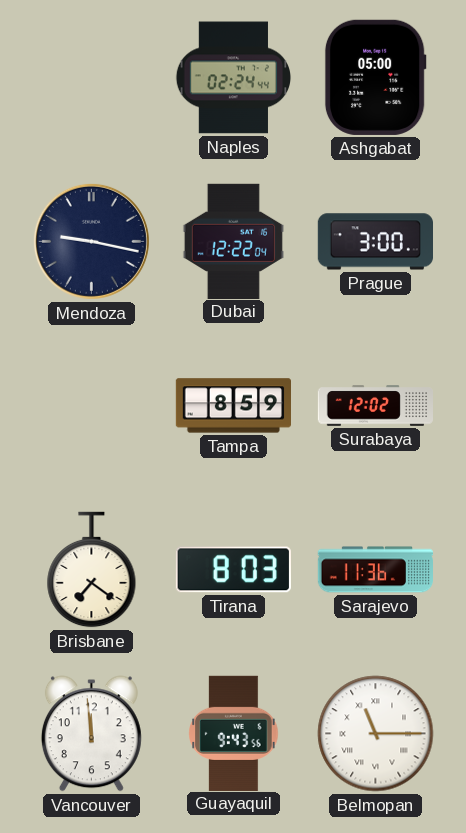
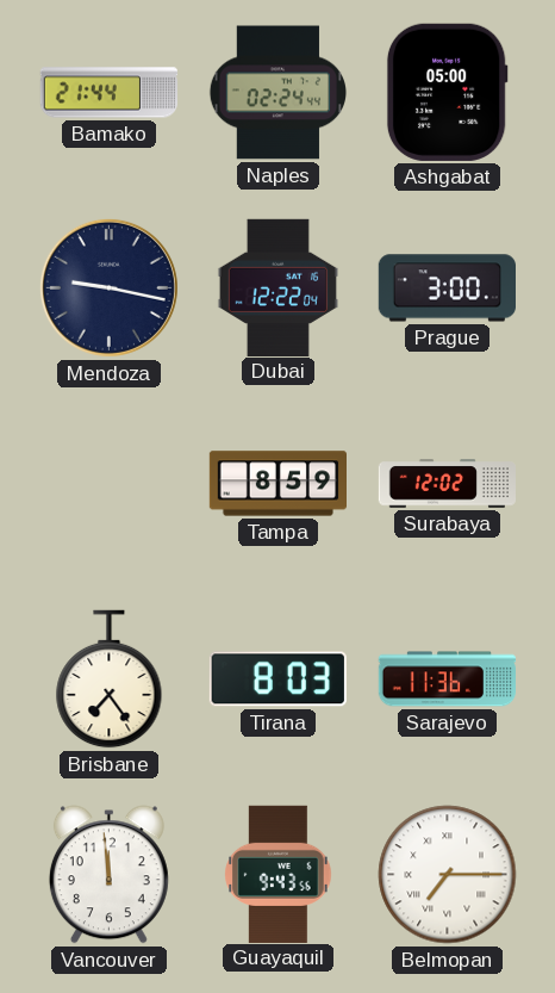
Bamako: none -> 21:44
Brisbane: 7:21 -> 7:24
Belmopan: 11:15 -> 7:15
